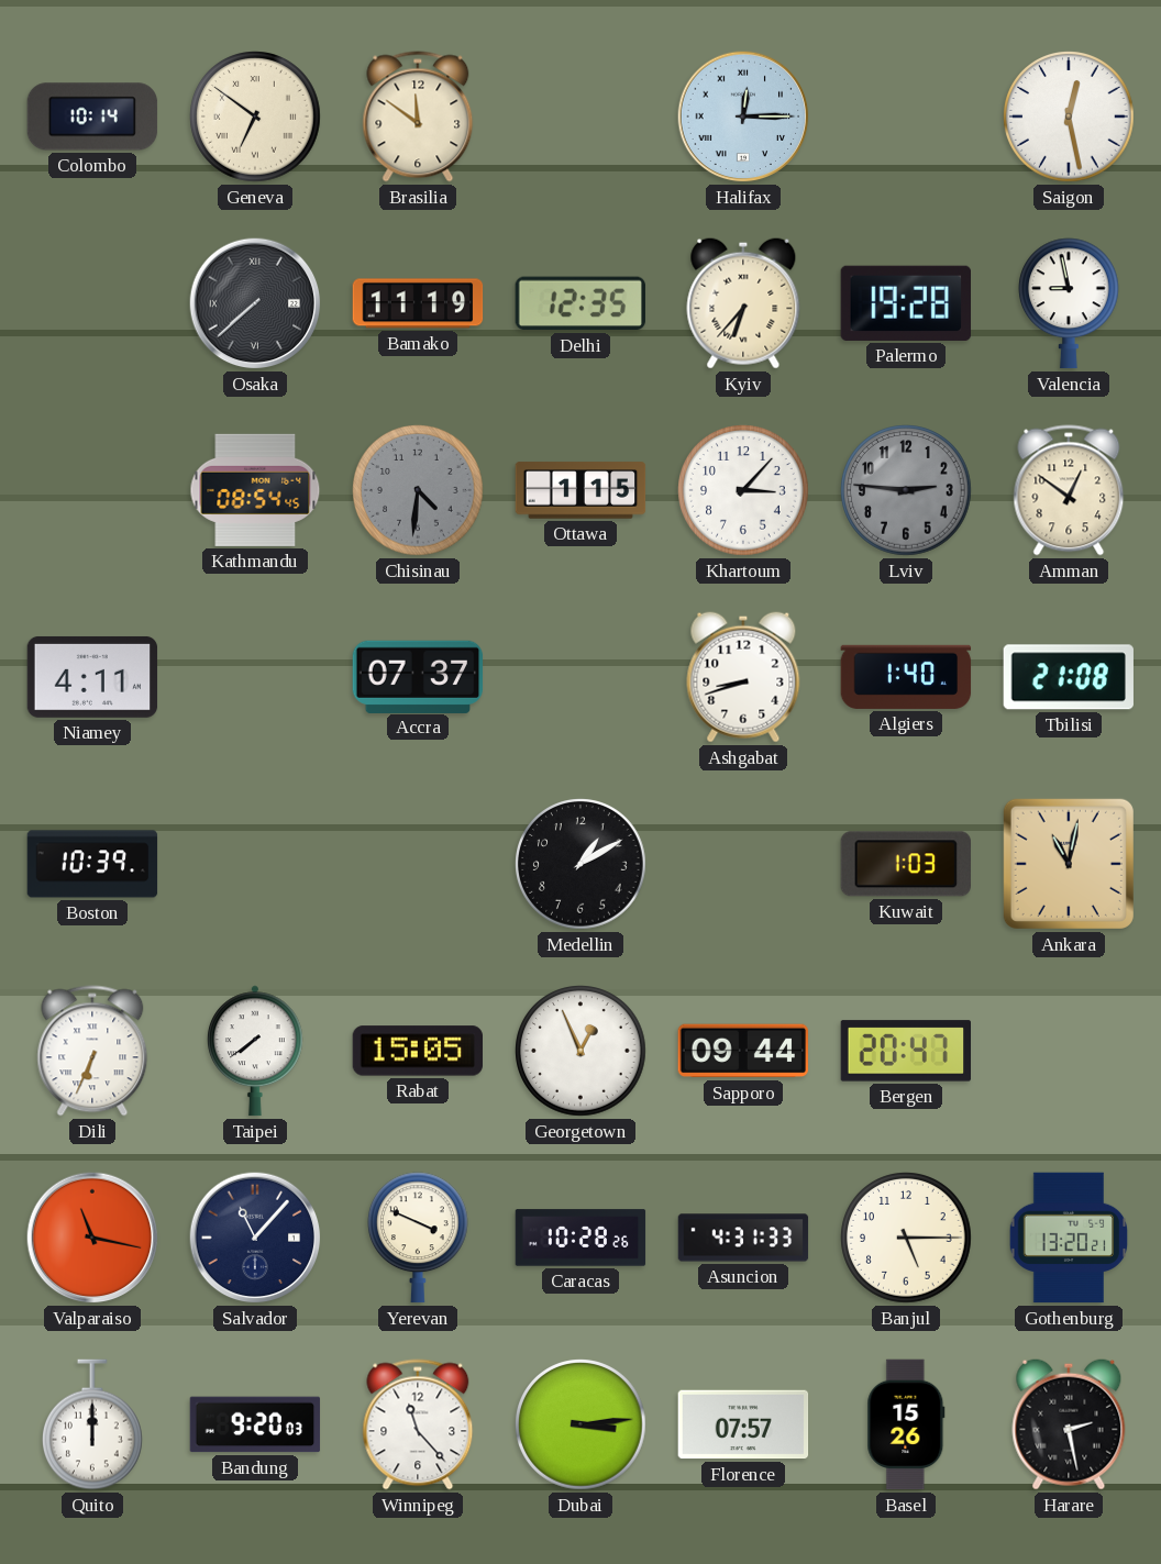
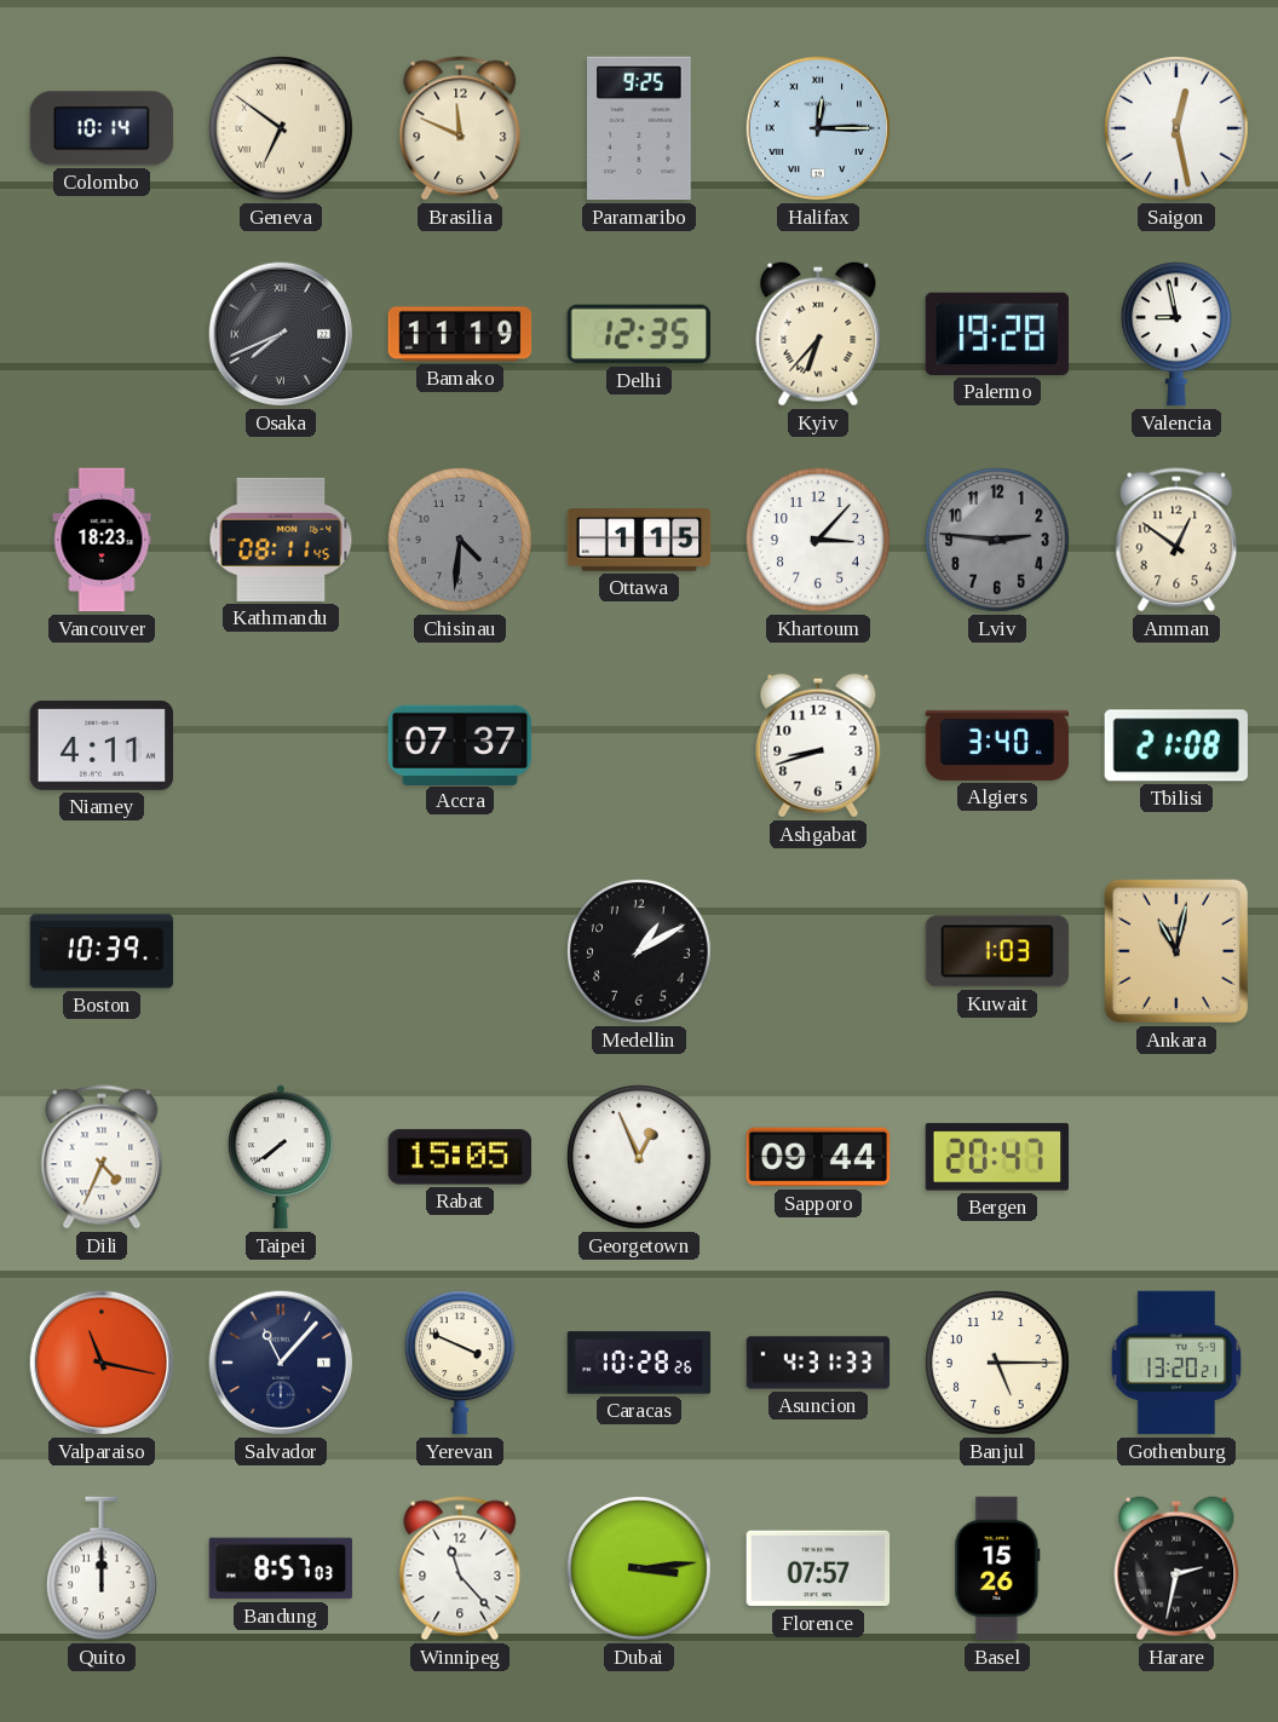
Brasilia: 11:51 -> 11:49
Paramaribo: none -> 9:25
Osaka: 7:38 -> 7:41
Vancouver: none -> 18:23
Kathmandu: 08:54 -> 08:11
Algiers: 1:40 -> 3:40
Dili: 6:34 -> 4:34
Bandung: 9:20 -> 8:57
Harare: 2:28 -> 2:32
